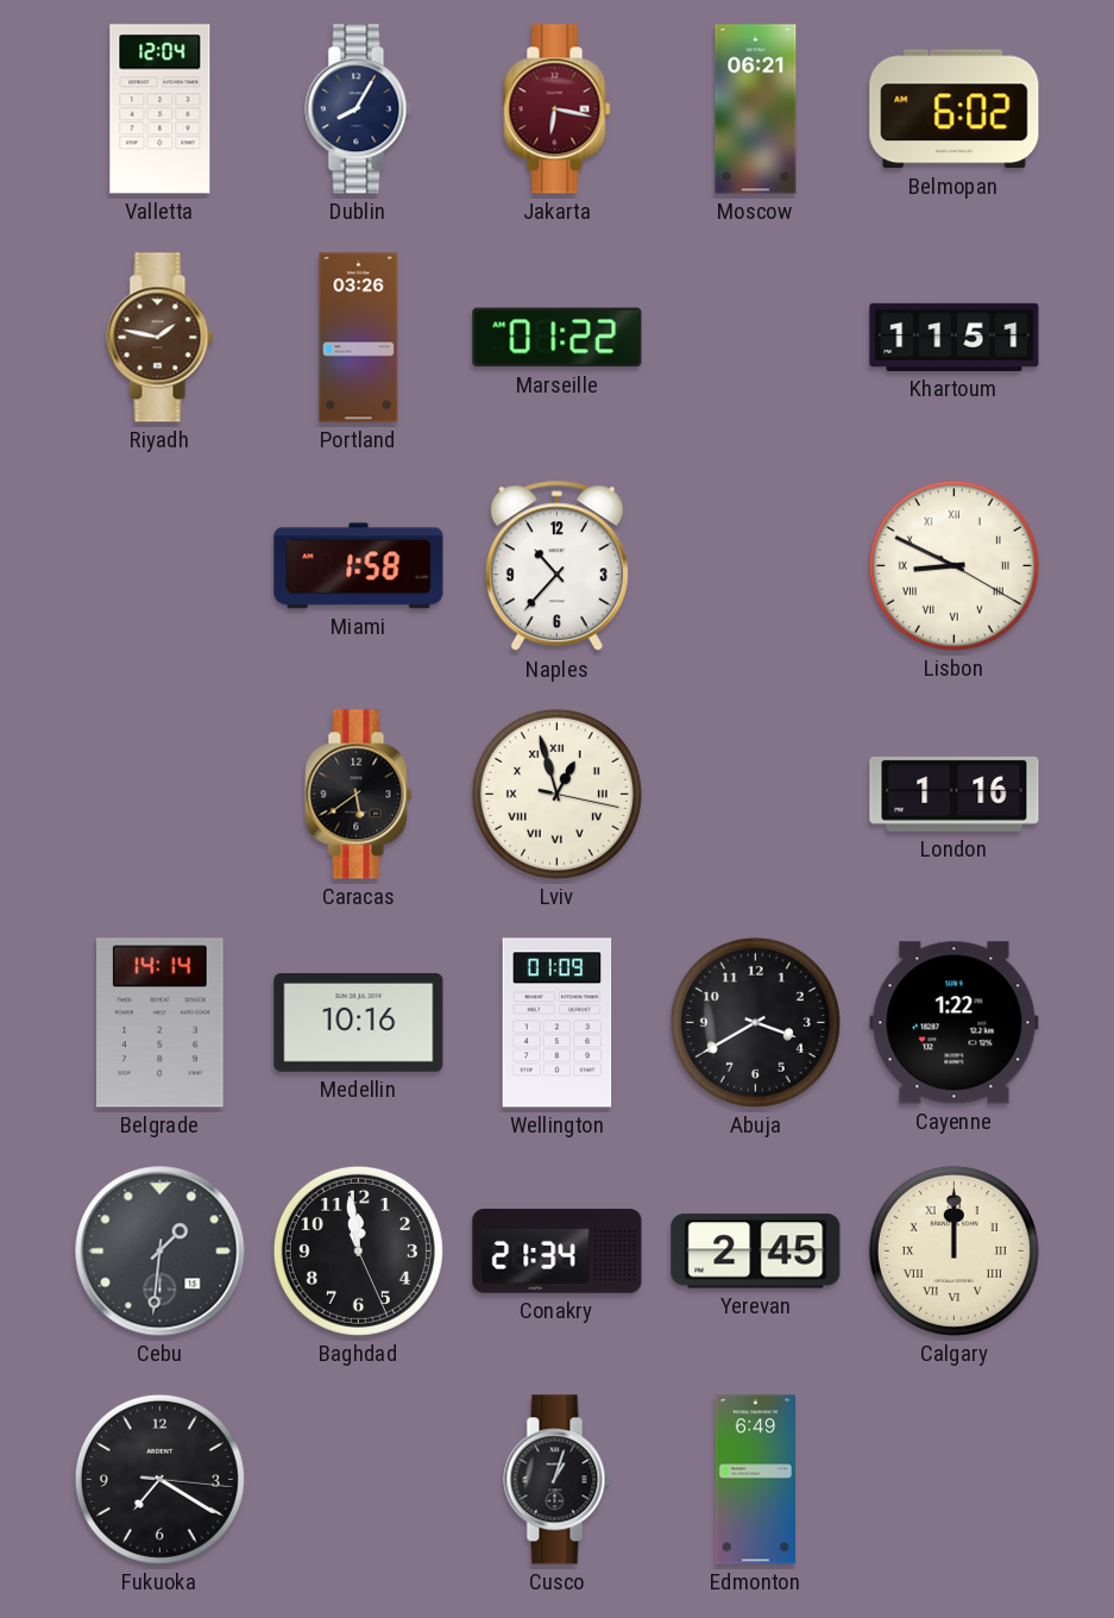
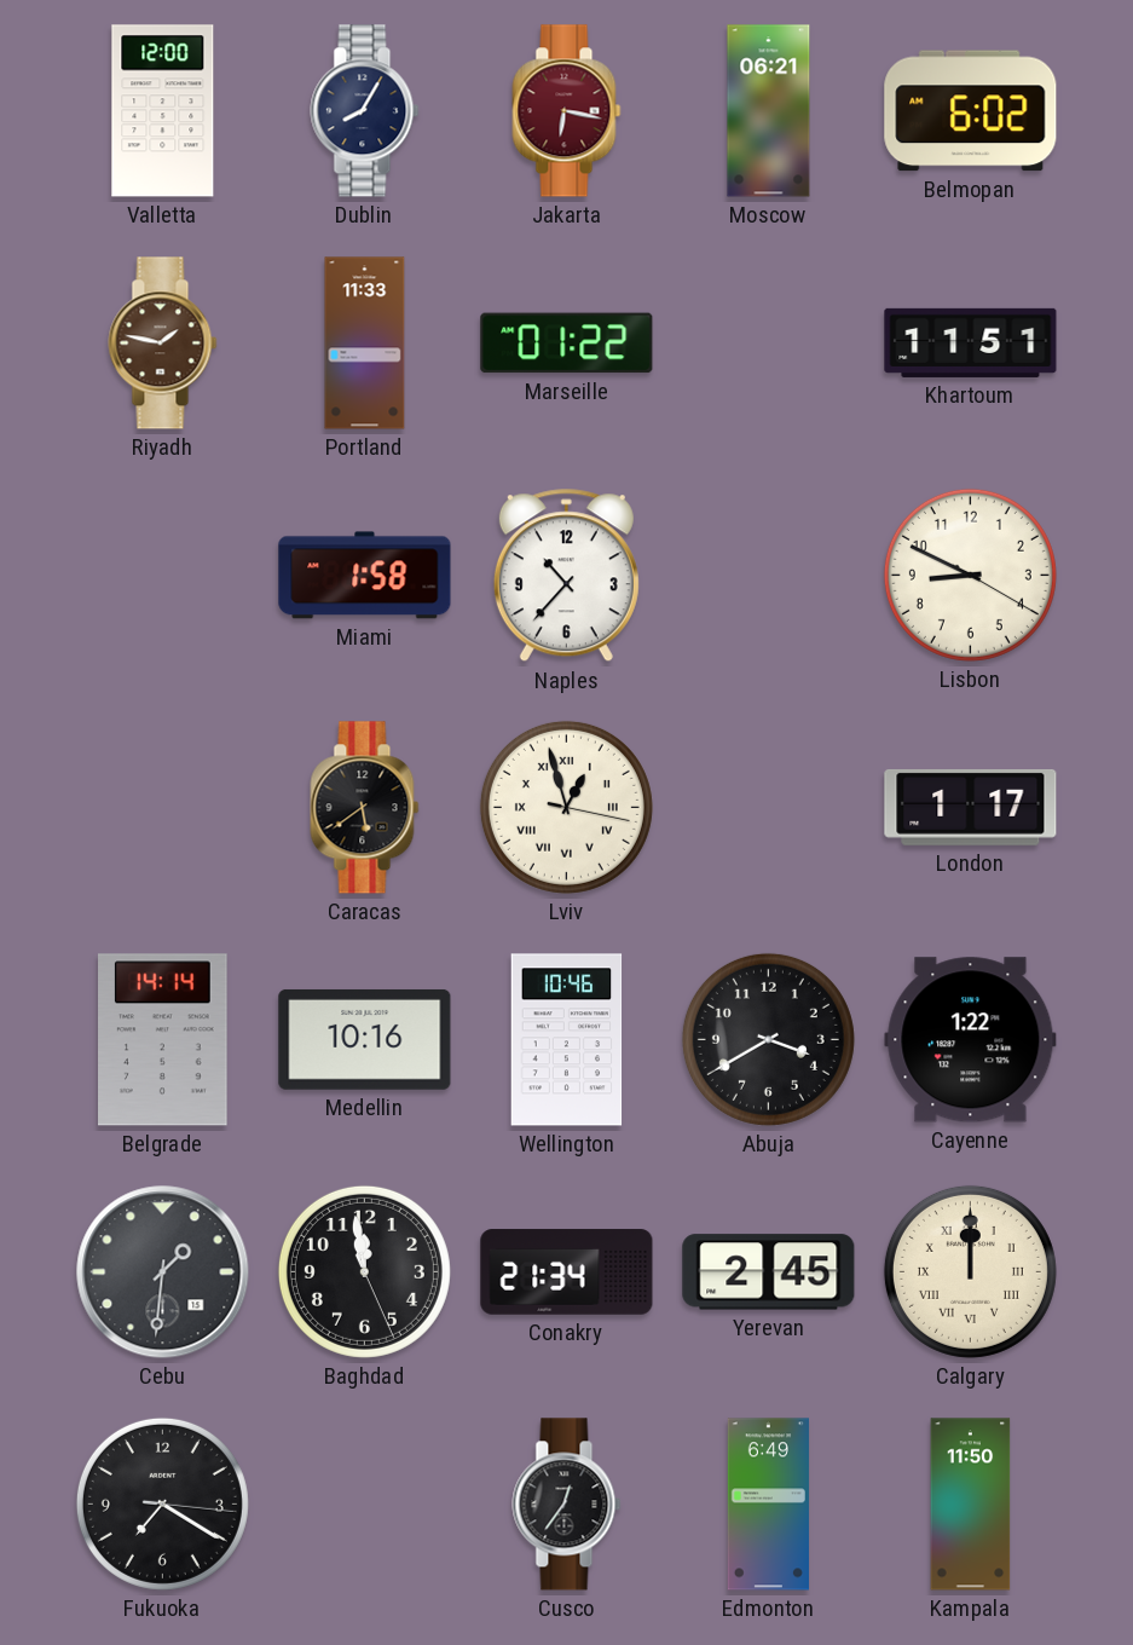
Valletta: 12:04 -> 12:00
Portland: 03:26 -> 11:33
Lisbon numerals: Roman -> Arabic
London: 1:16 -> 1:17
Wellington: 01:09 -> 10:46
Cusco: 1:03 -> 12:36
Kampala: none -> 11:50
